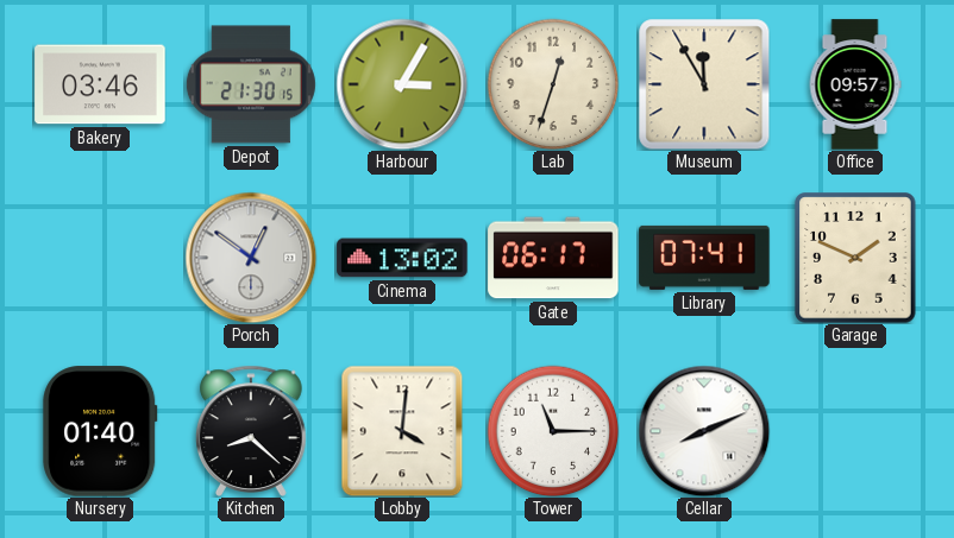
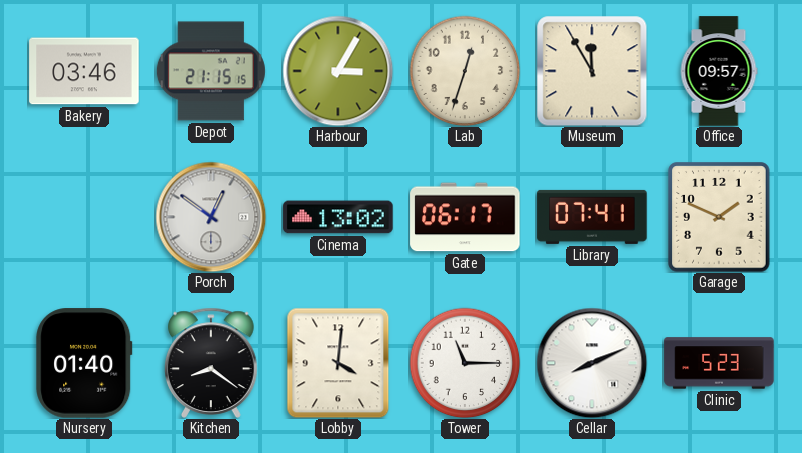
Depot: 21:30 -> 21:15
Kitchen: 8:22 -> 8:21
Clinic: none -> 5:23
